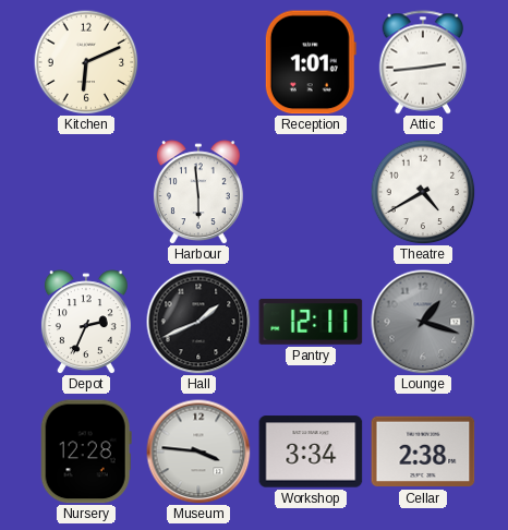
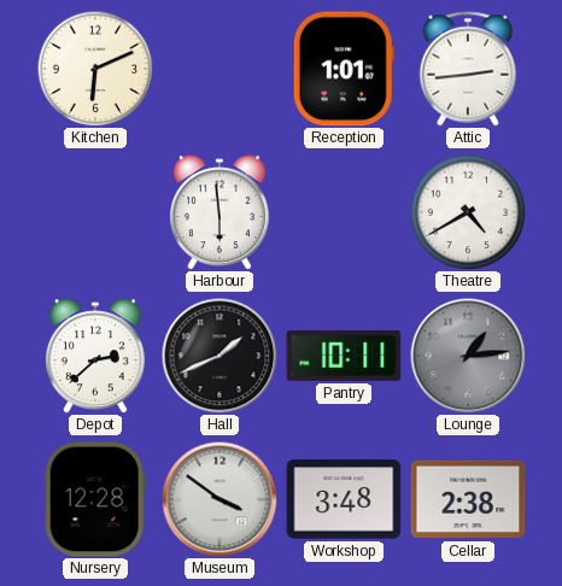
Depot: 2:34 -> 2:38
Pantry: 12:11 -> 10:11
Lounge: 1:18 -> 1:14
Museum: 3:46 -> 3:51
Workshop: 3:34 -> 3:48
